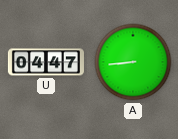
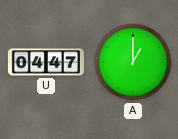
A: 8:44 -> 1:00
